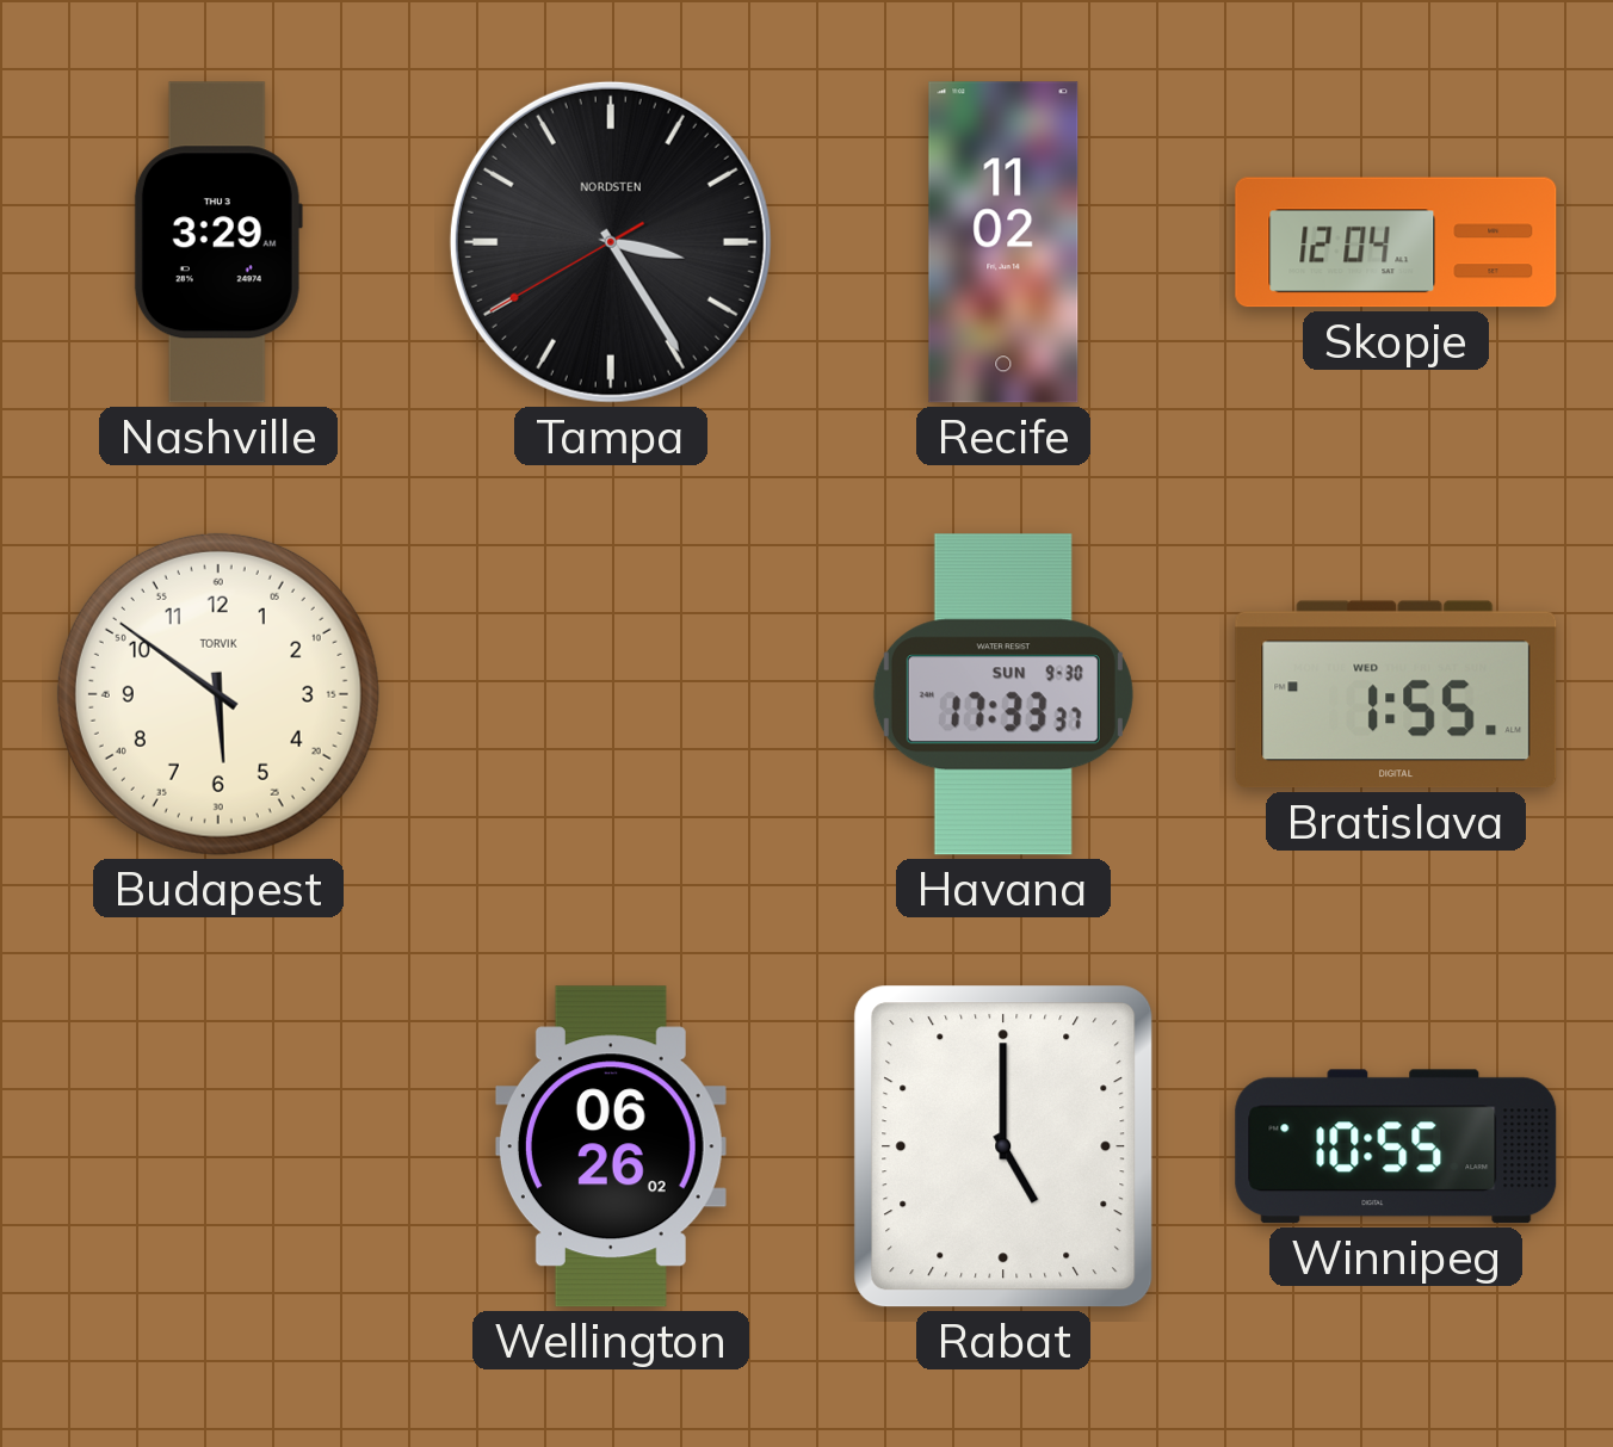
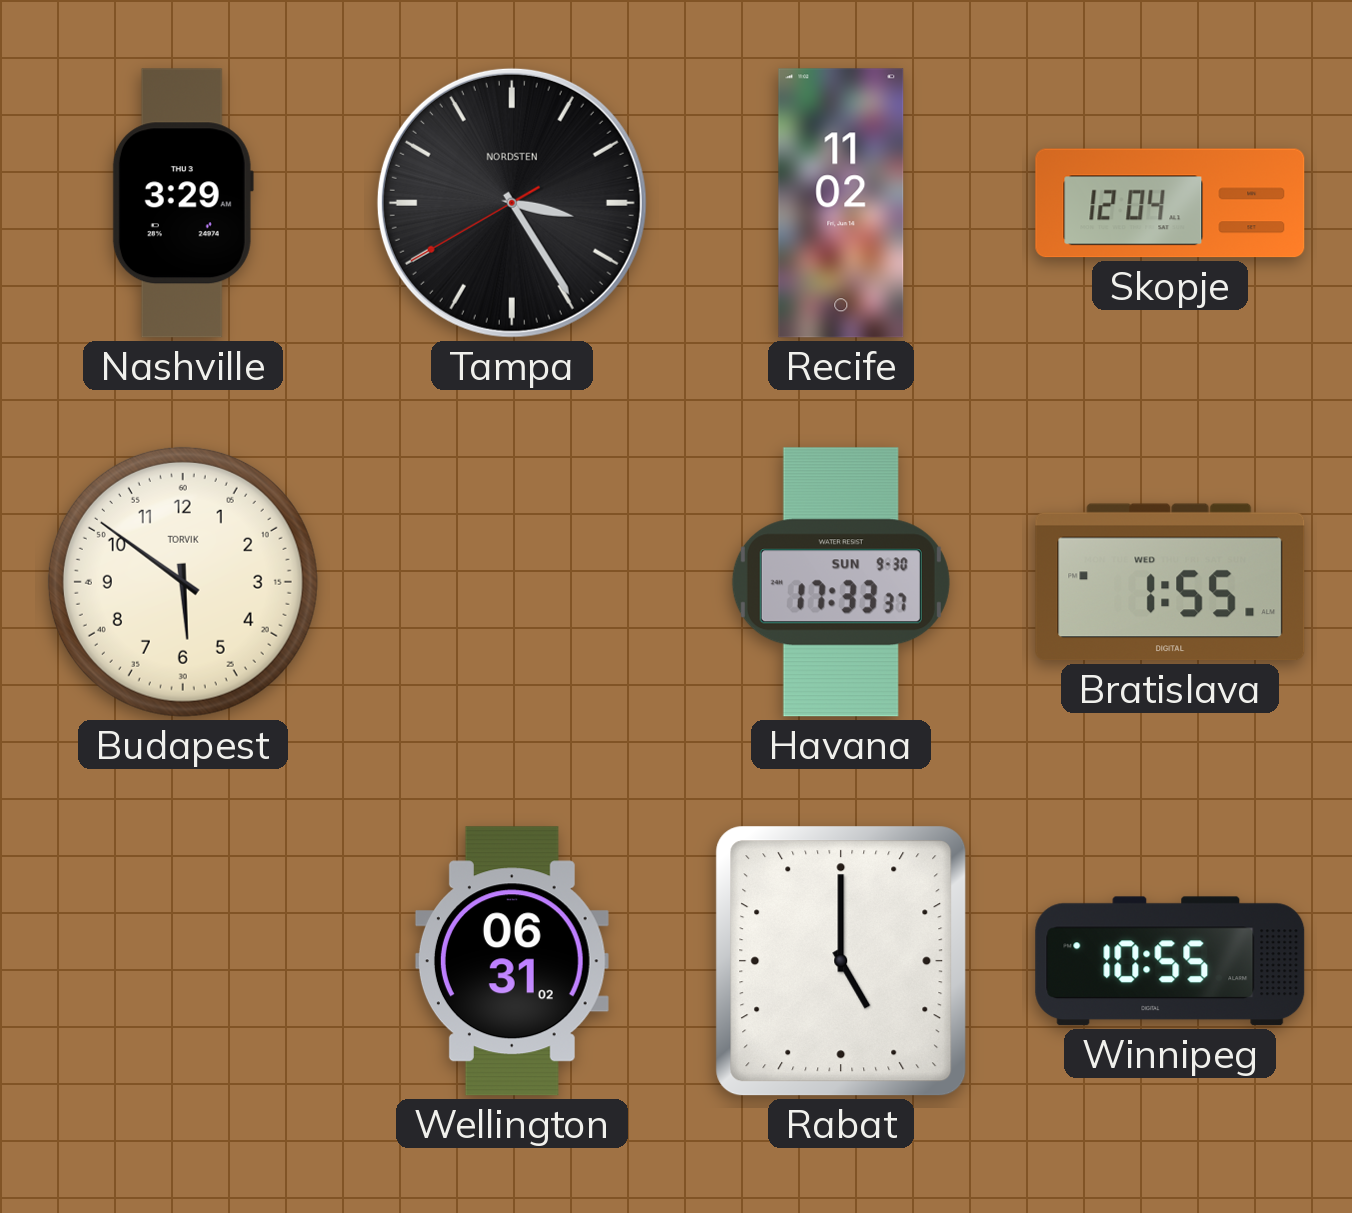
Wellington: 06:26 -> 06:31
